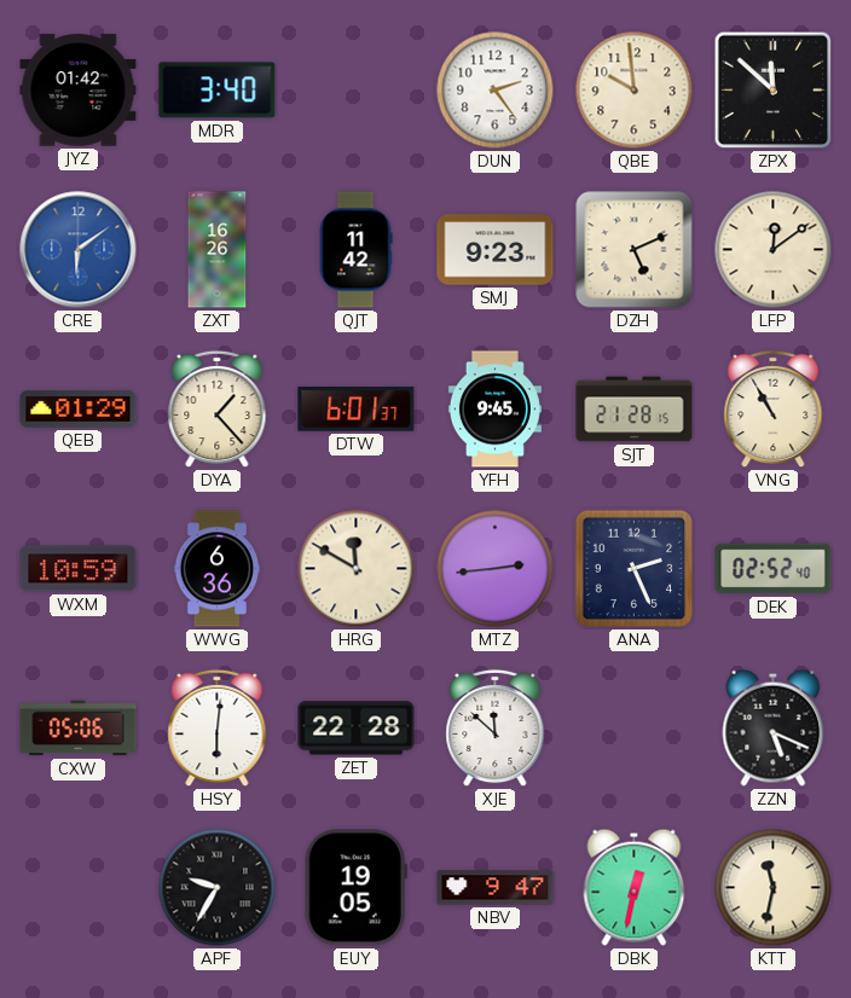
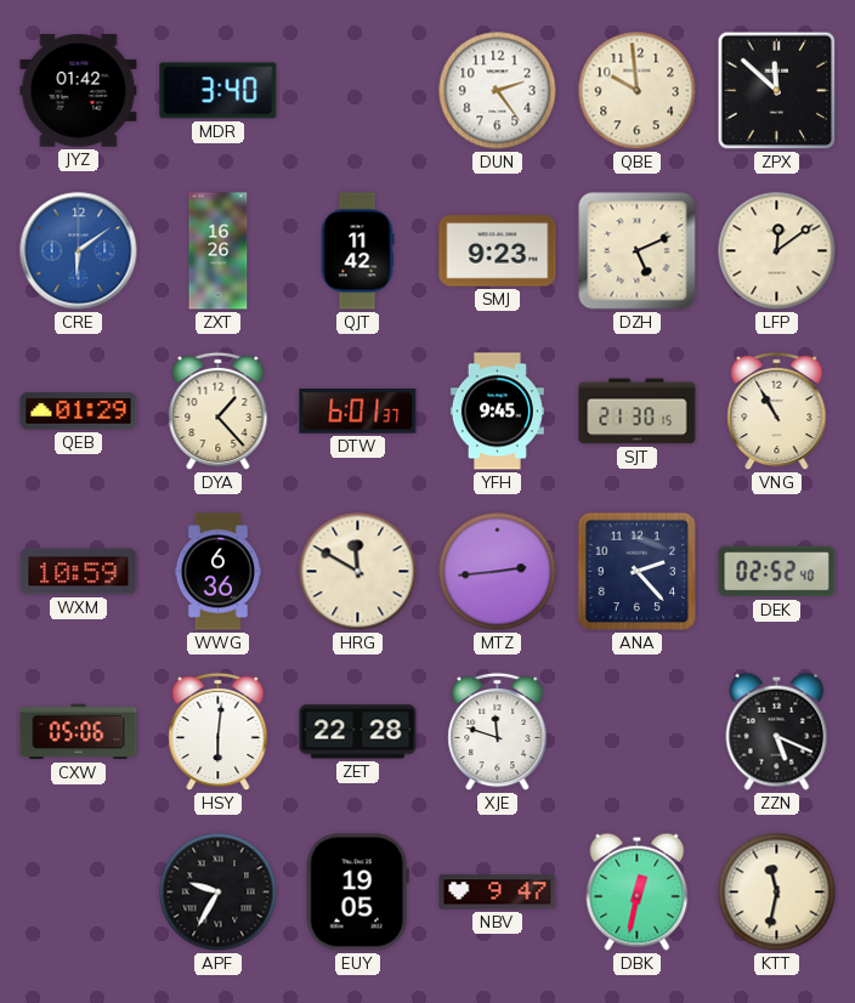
SJT: 21:28 -> 21:30
ANA: 2:26 -> 2:23
XJE: 11:52 -> 11:48
